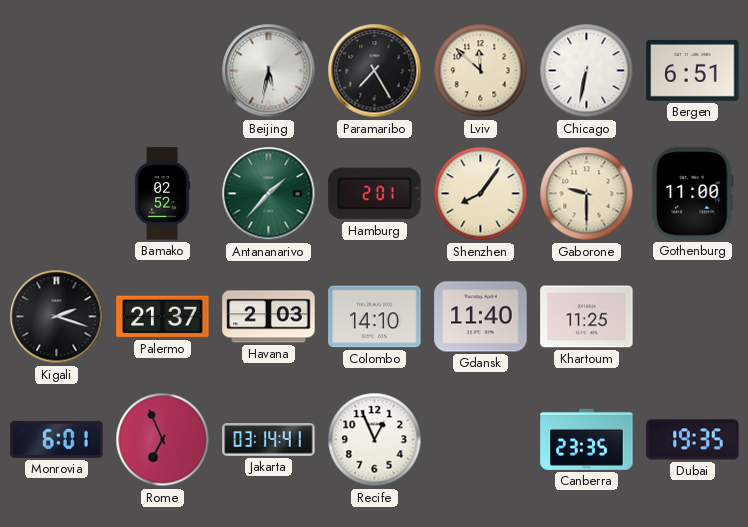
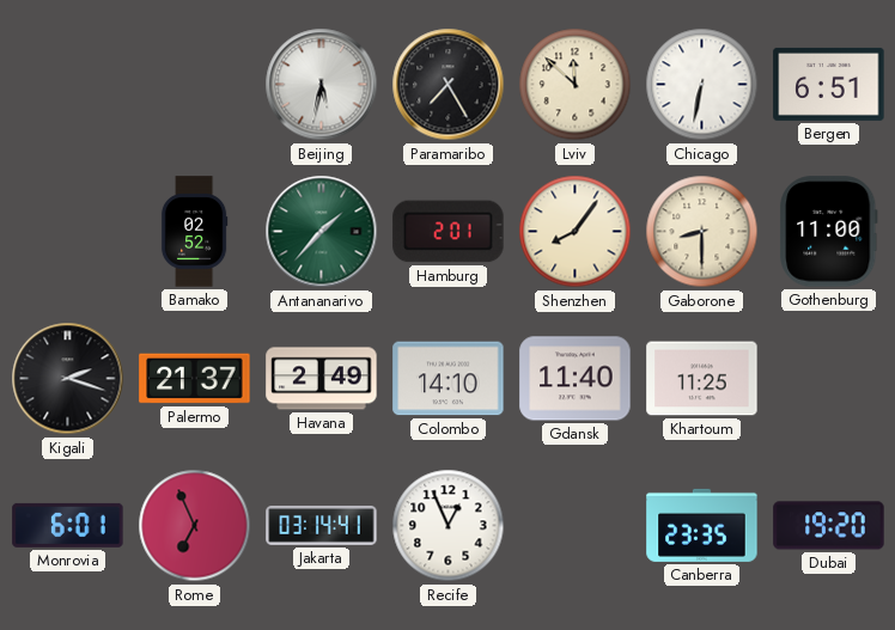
Gaborone: 9:30 -> 8:30
Havana: 2:03 -> 2:49
Dubai: 19:35 -> 19:20
